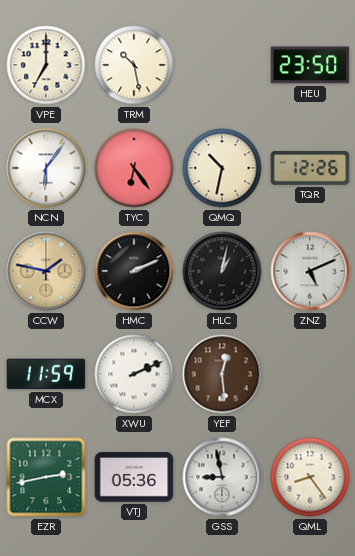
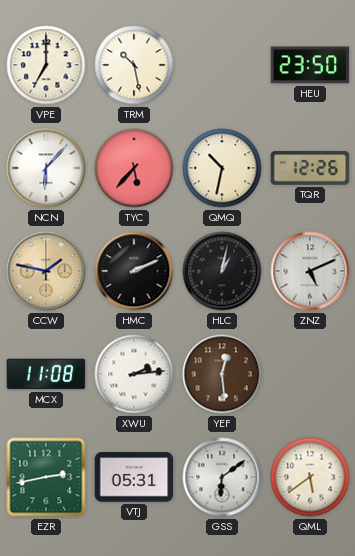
NCN: 6:06 -> 6:07
TYC: 6:24 -> 5:37
MCX: 11:59 -> 11:08
XWU: 2:11 -> 2:14
VTJ: 05:36 -> 05:31
GSS: 8:58 -> 6:09
QML: 8:24 -> 5:39
